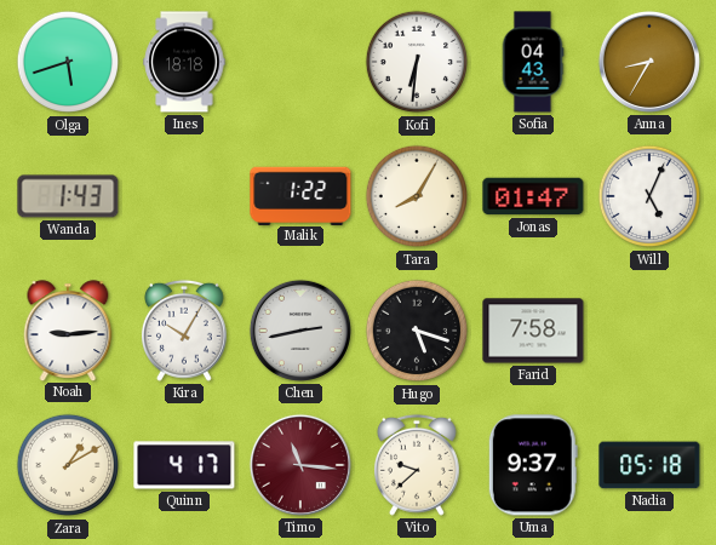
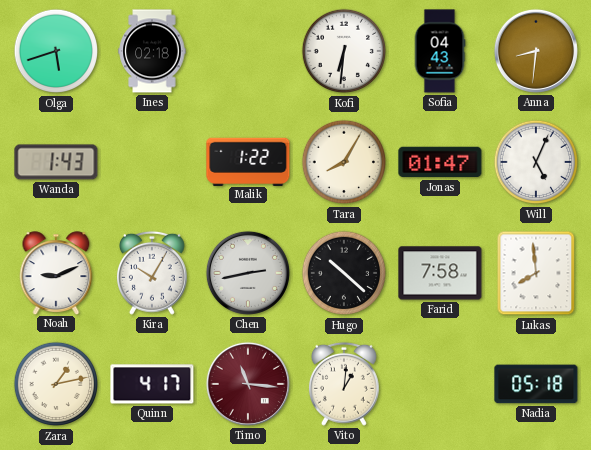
Ines: 18:18 -> 02:18
Anna: 8:35 -> 8:31
Noah: 9:14 -> 9:11
Hugo: 5:18 -> 10:22
Lukas: none -> 7:59
Zara: 1:10 -> 1:13
Vito: 9:38 -> 1:01
Uma: 9:37 -> none
